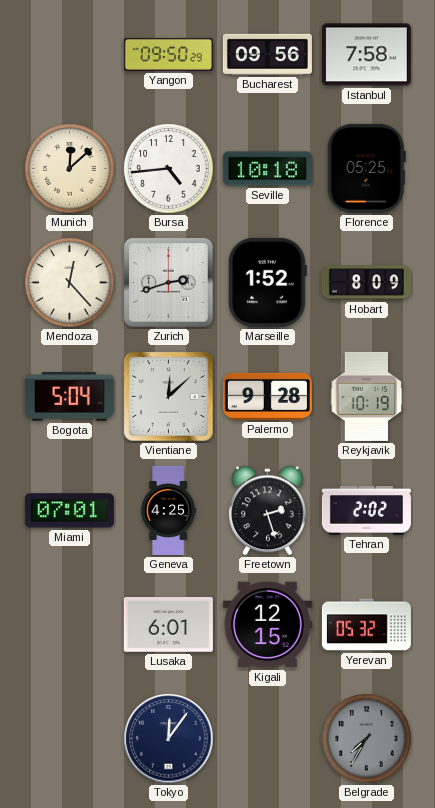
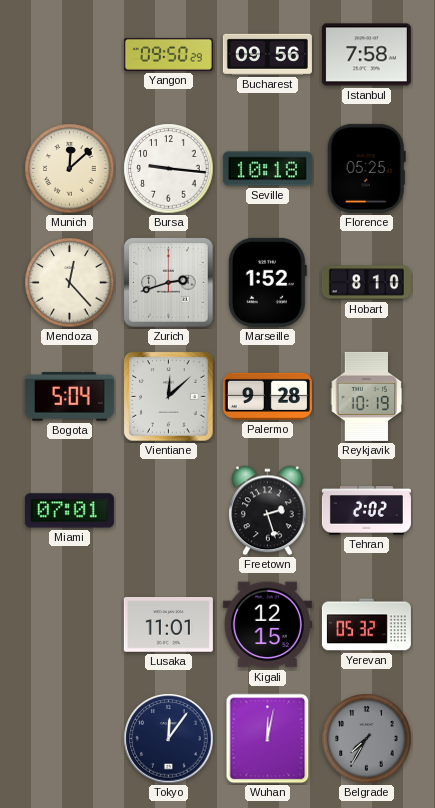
Bursa: 4:44 -> 9:16
Hobart: 8:09 -> 8:10
Geneva: 4:25 -> none
Lusaka: 6:01 -> 11:01
Wuhan: none -> 12:02
